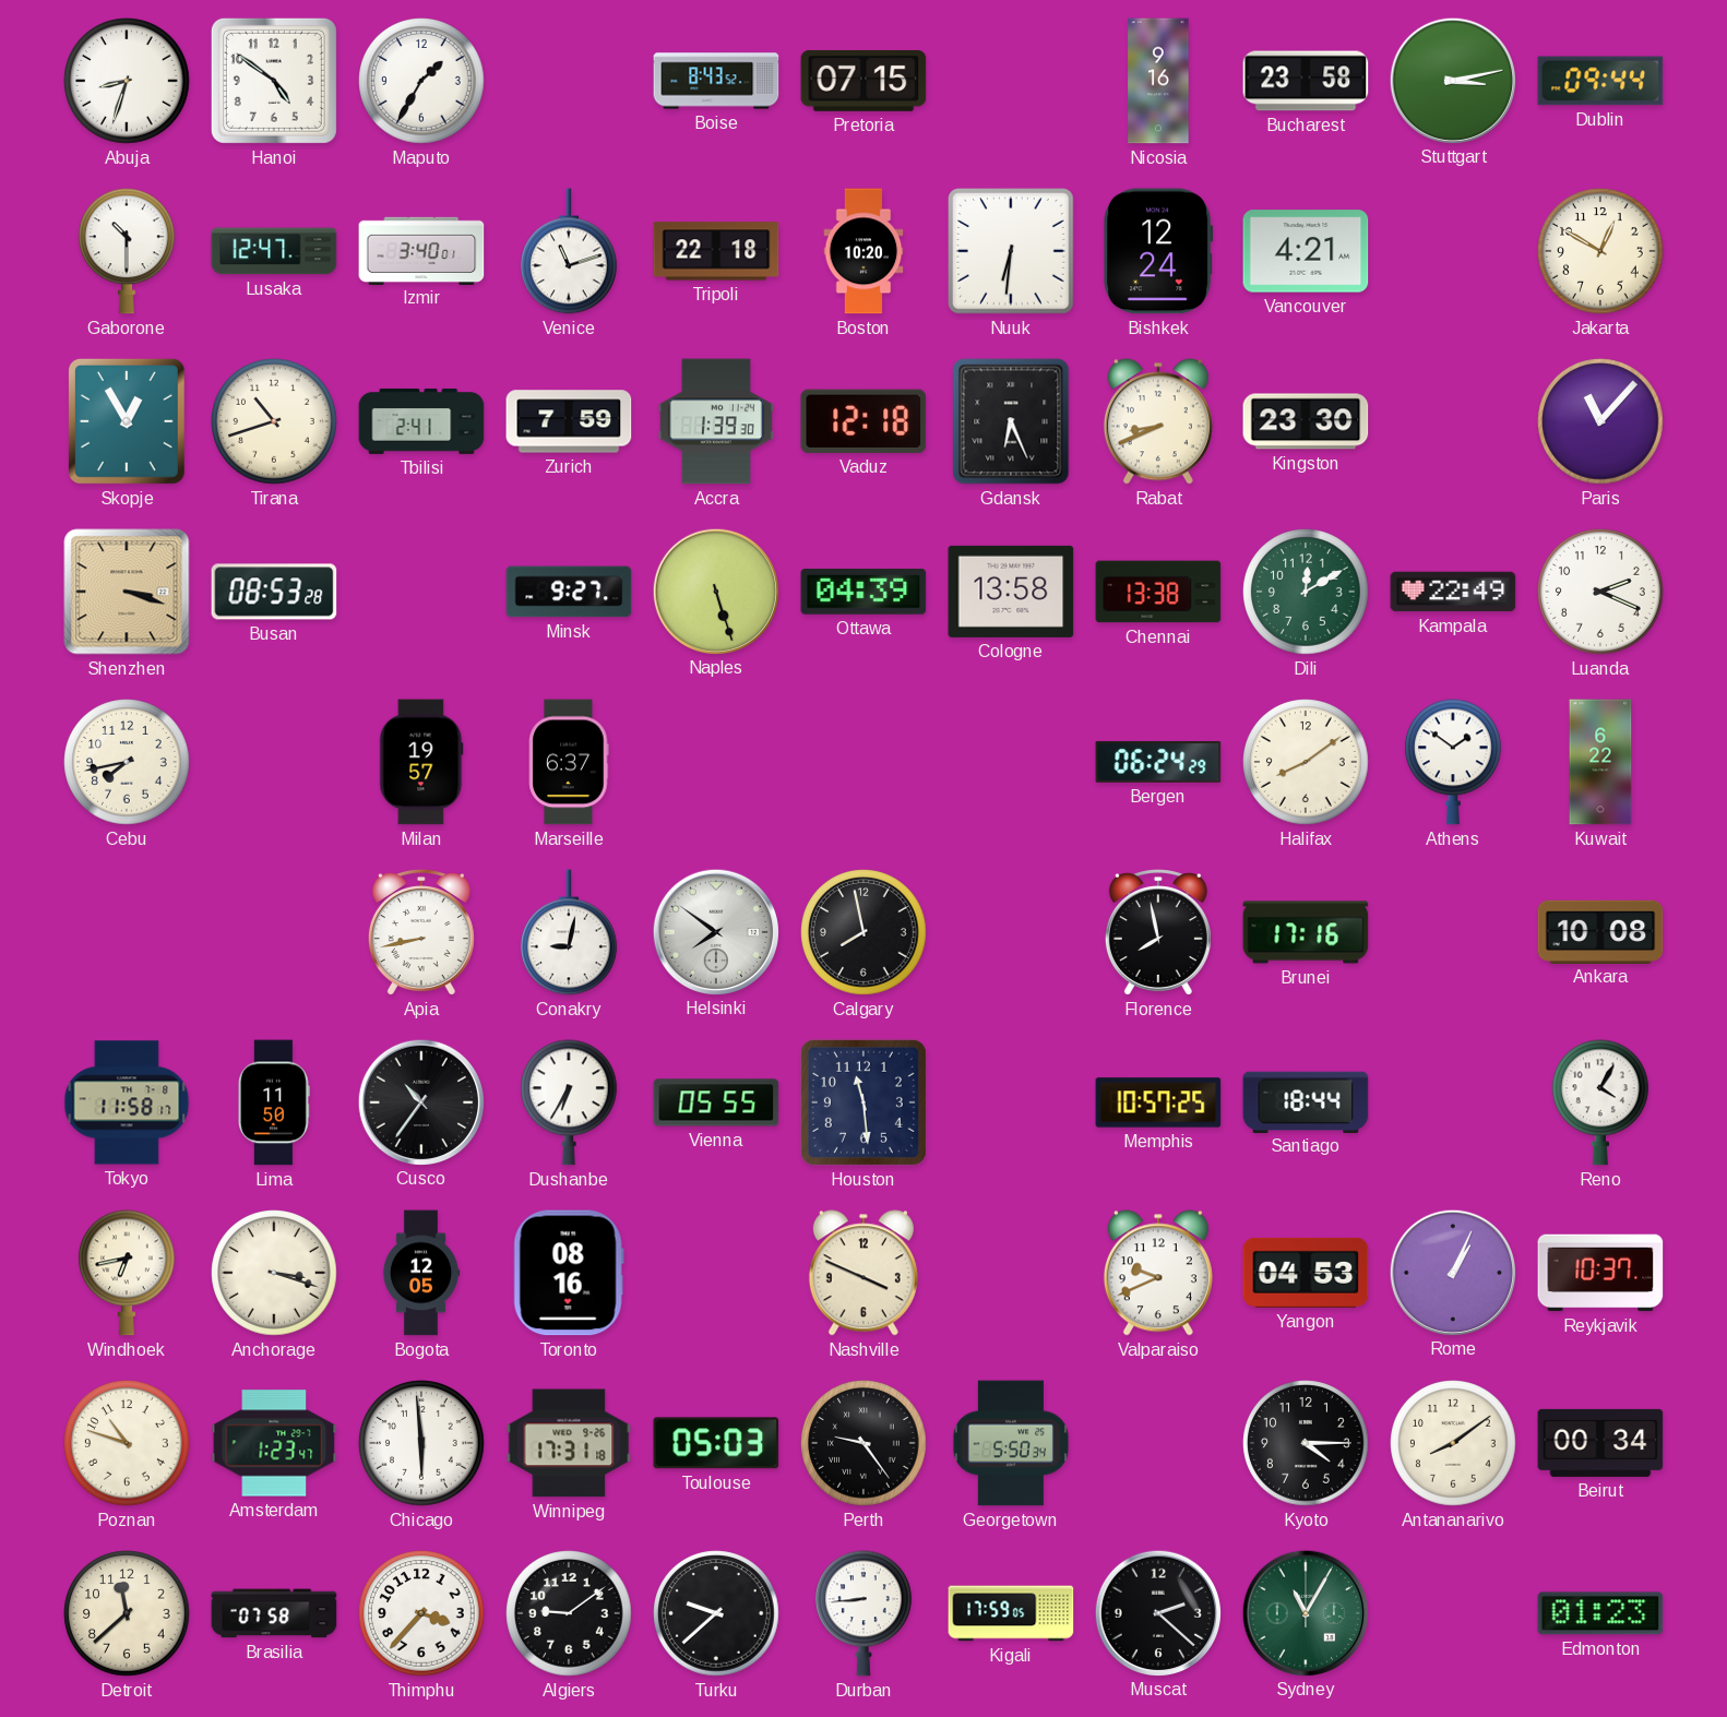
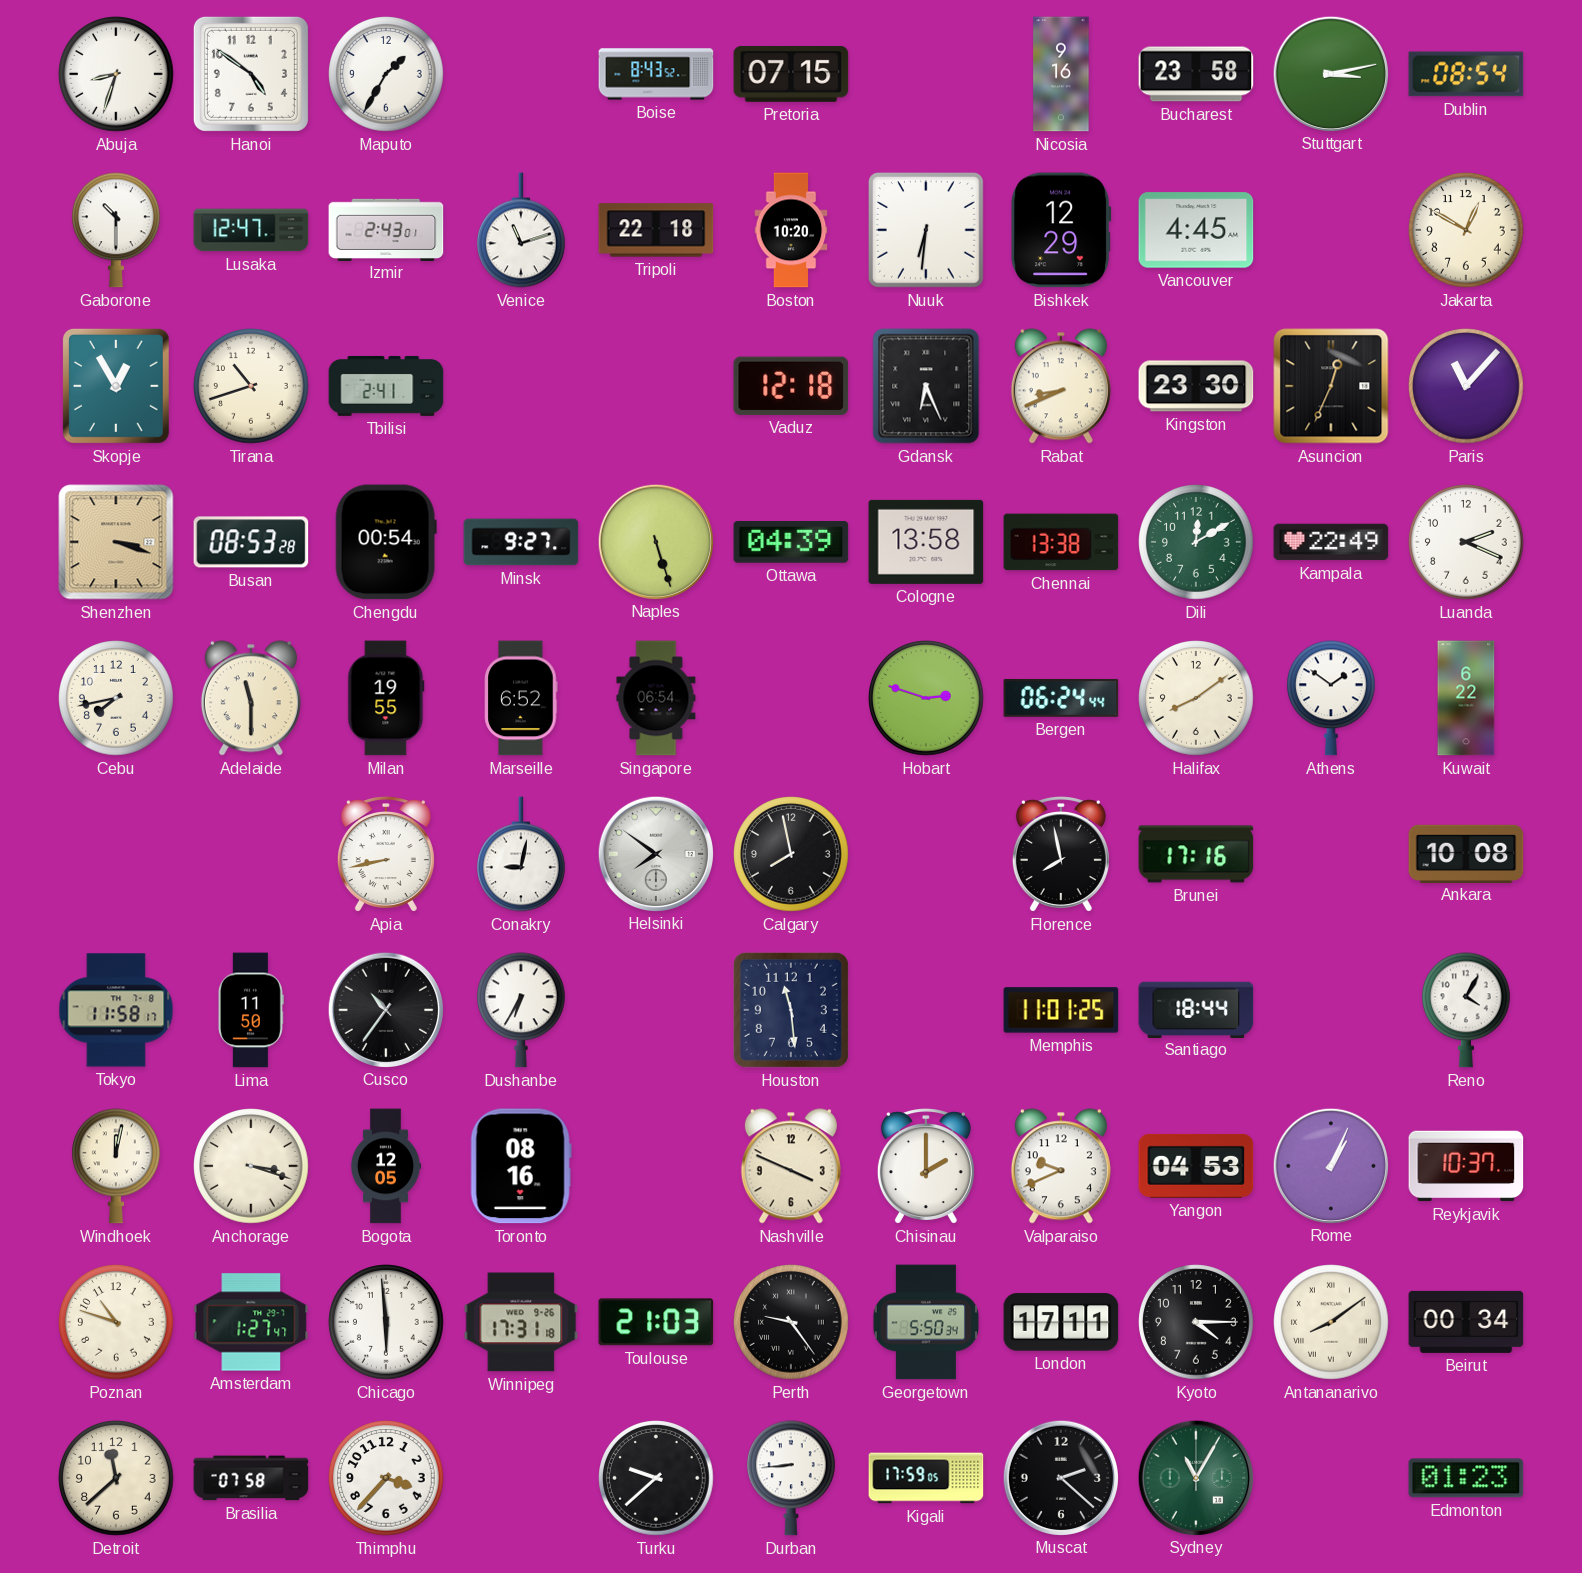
Dublin: 09:44 -> 08:54
Izmir: 3:40 -> 2:43
Bishkek: 12:24 -> 12:29
Vancouver: 4:21 -> 4:45
Zurich: 7:59 -> none
Accra: 1:39 -> none
Asuncion: none -> 12:34
Chengdu: none -> 00:54
Adelaide: none -> 11:30
Milan: 19:57 -> 19:55
Marseille: 6:37 -> 6:52
Singapore: none -> 06:54
Hobart: none -> 2:48
Bergen: 06:24:29 -> 06:24:44
Vienna: 05:55 -> none
Memphis: 10:57 -> 11:01
Windhoek: 6:43 -> 12:02
Chisinau: none -> 2:00
Amsterdam: 1:23 -> 1:27
Toulouse: 05:03 -> 21:03
London: none -> 17:11
Antananarivo numerals: Arabic -> Roman
Algiers: 9:09 -> none
